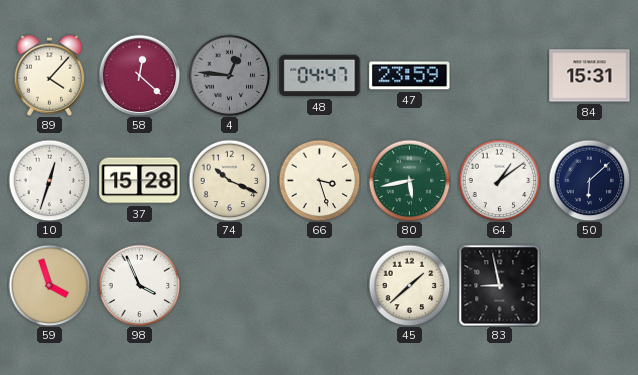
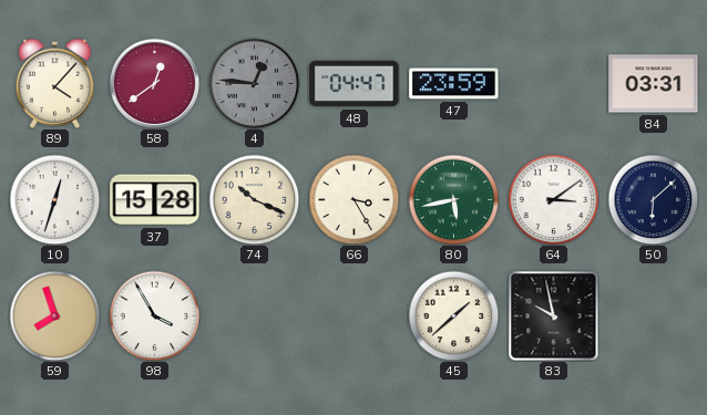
58: 12:22 -> 12:39
84: 15:31 -> 03:31
66: 3:27 -> 3:25
64: 1:09 -> 3:09
59: 3:57 -> 7:57
98: 3:56 -> 3:55
83: 8:58 -> 9:58
